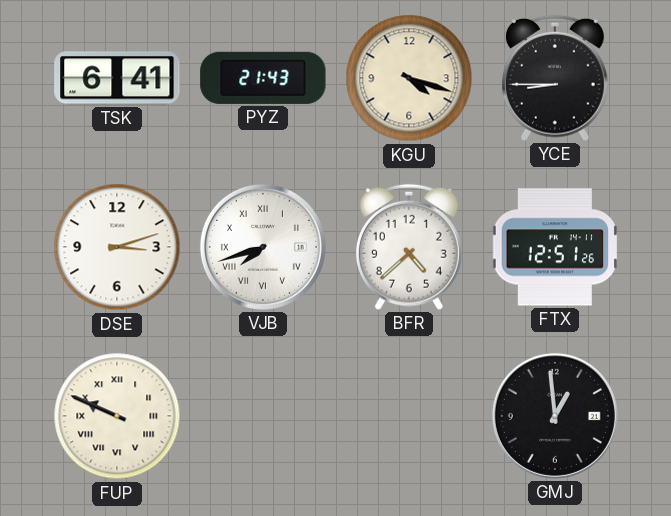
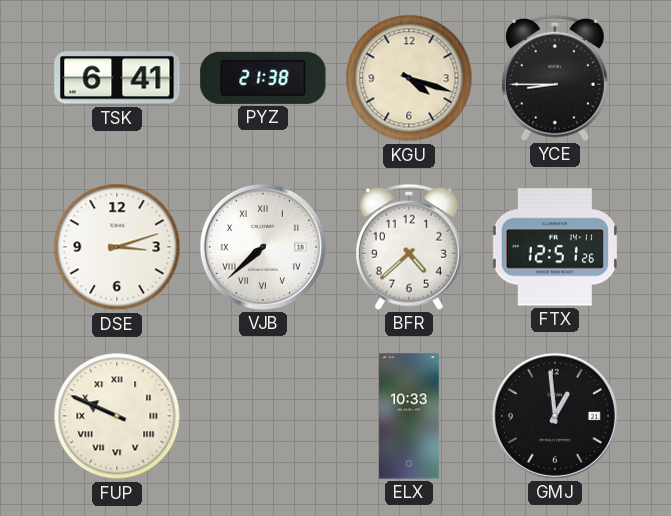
PYZ: 21:43 -> 21:38
VJB: 7:42 -> 7:38
ELX: none -> 10:33
